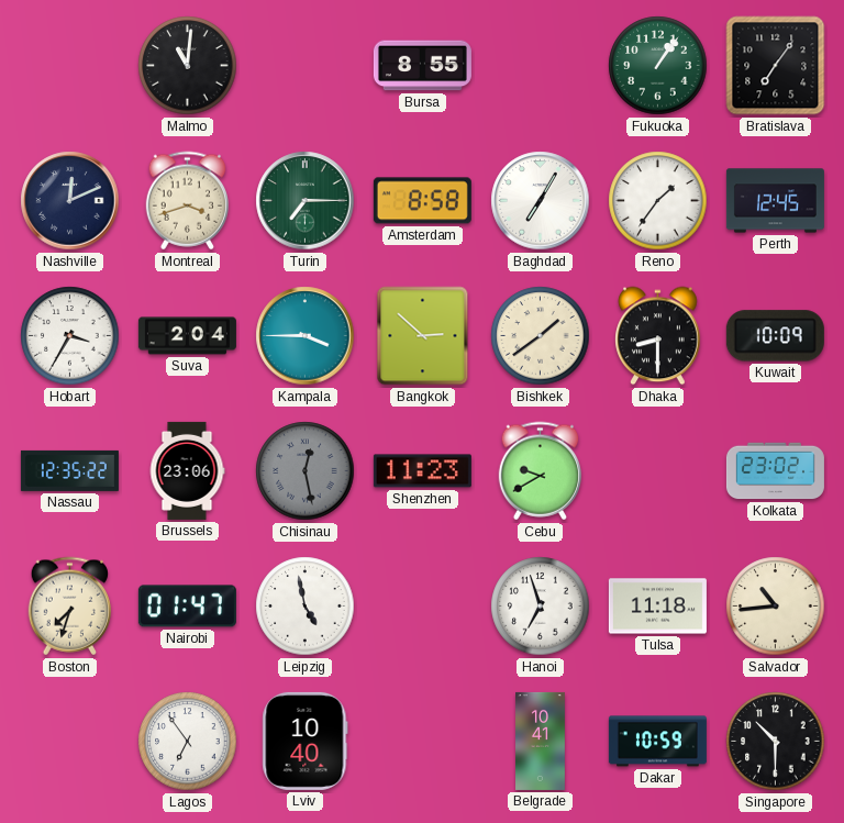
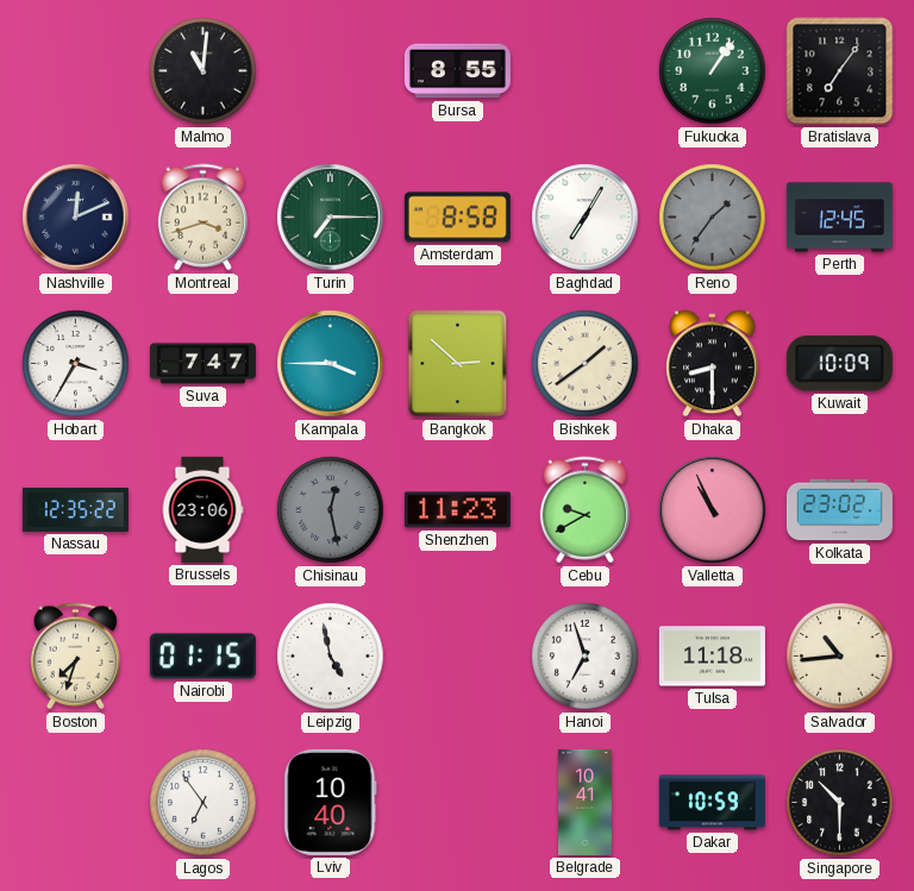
Reno dial: white -> grey
Suva: 2:04 -> 7:47
Valletta: none -> 10:56
Nairobi: 01:47 -> 01:15
